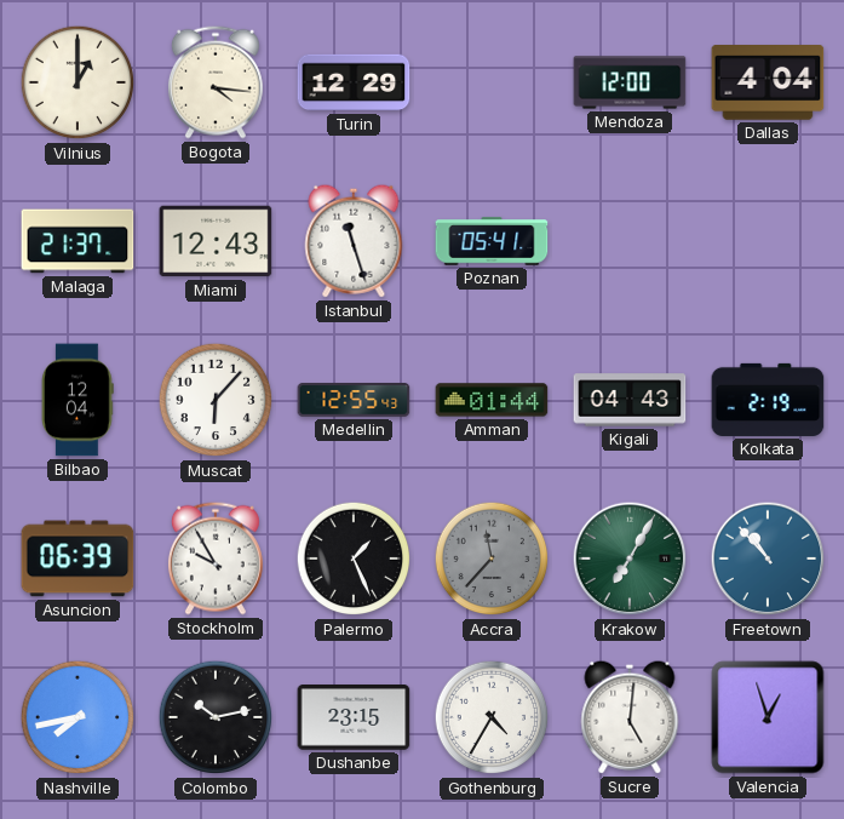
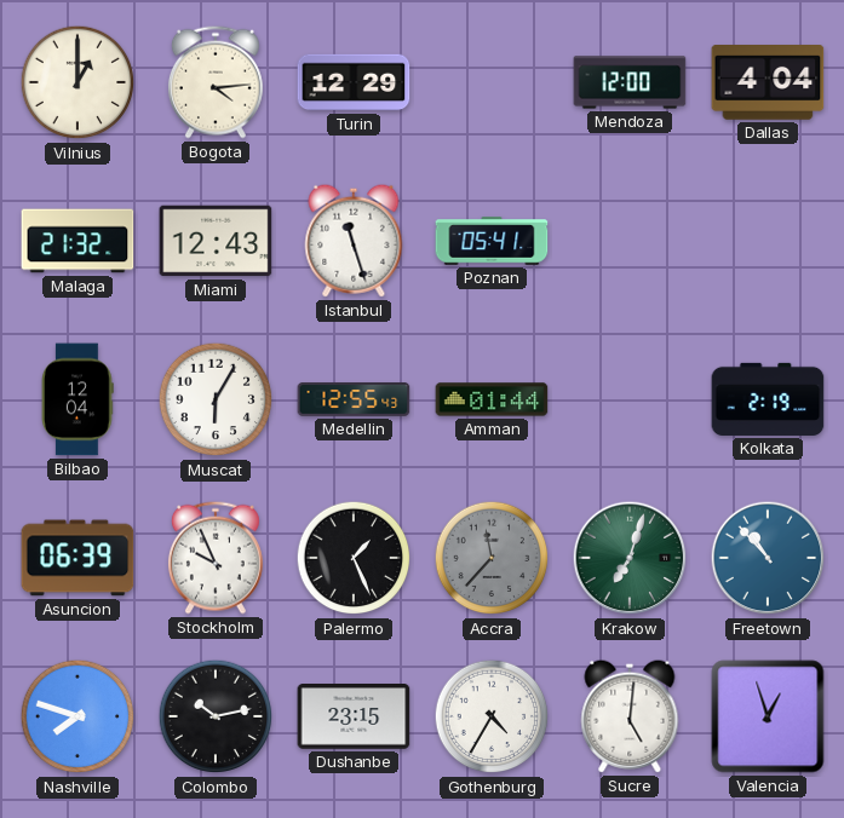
Bogota: 4:16 -> 4:14
Malaga: 21:37 -> 21:32
Muscat: 6:07 -> 6:05
Kigali: 04:43 -> none
Stockholm: 9:55 -> 9:56
Krakow: 7:05 -> 7:03
Nashville: 7:43 -> 7:48
